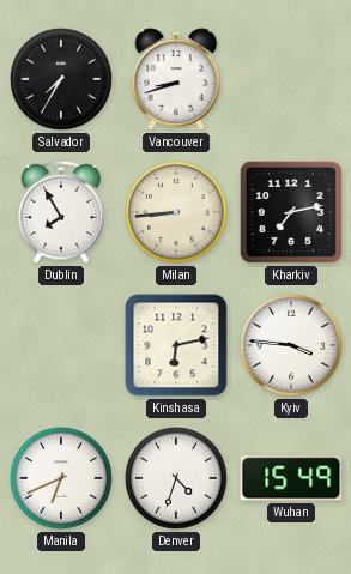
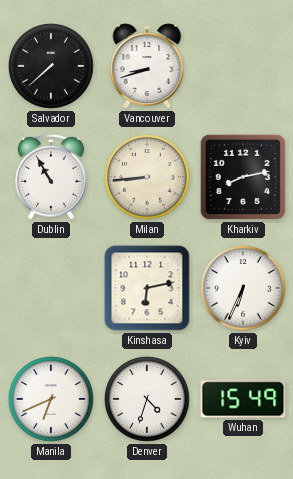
Salvador: 7:35 -> 7:38
Dublin: 7:55 -> 10:55
Kharkiv: 7:13 -> 8:13
Kyiv: 3:46 -> 6:34
